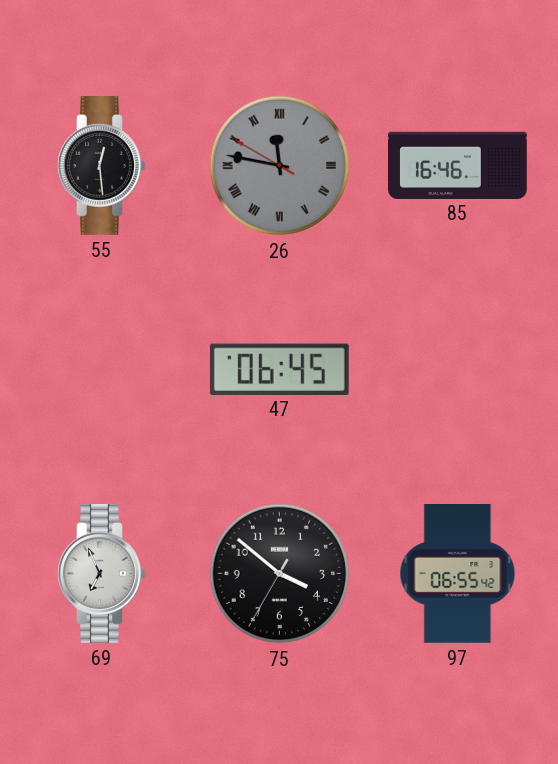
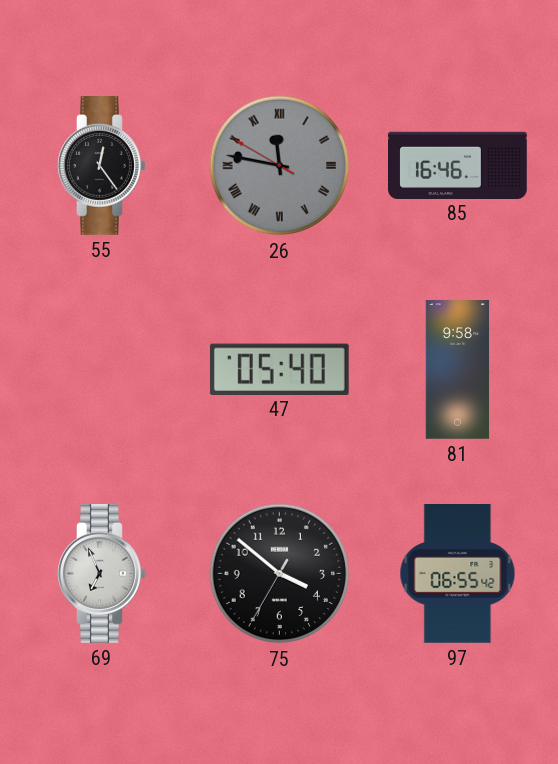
55: 12:29 -> 12:24
47: 06:45 -> 05:40
81: none -> 9:58
